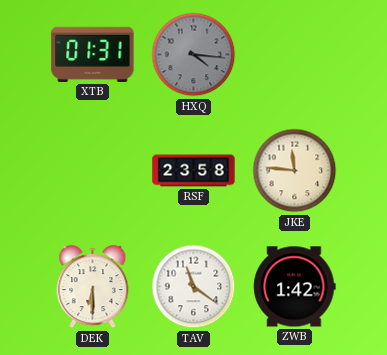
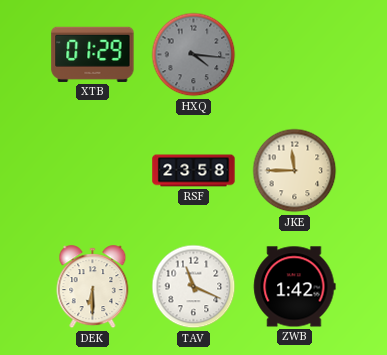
XTB: 01:31 -> 01:29
JKE: 11:46 -> 11:45
TAV: 11:21 -> 11:19
